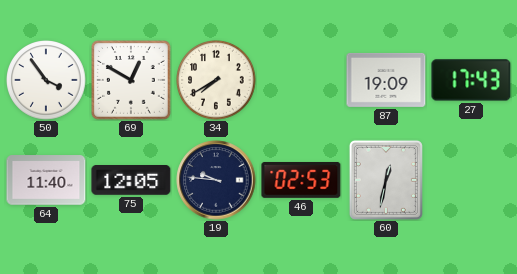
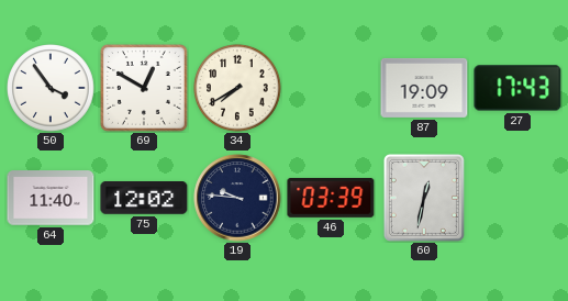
75: 12:05 -> 12:02
46: 02:53 -> 03:39
